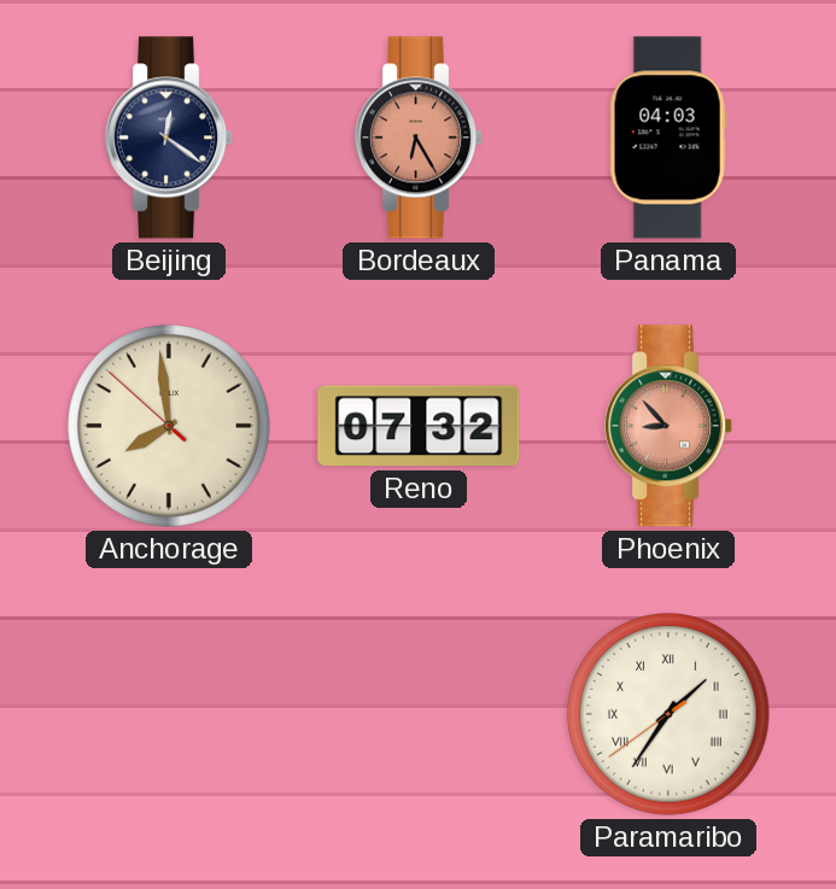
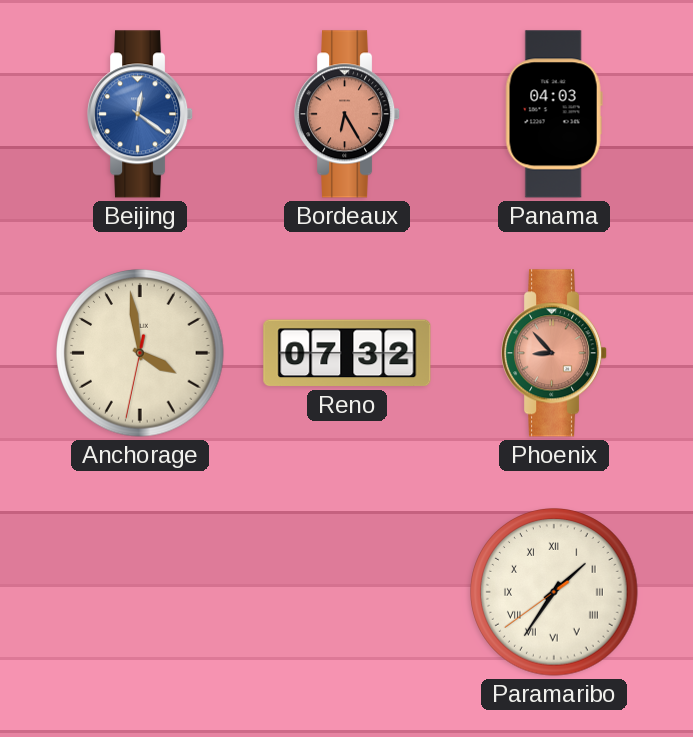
Beijing dial: navy -> blue
Anchorage: 7:58 -> 3:58
